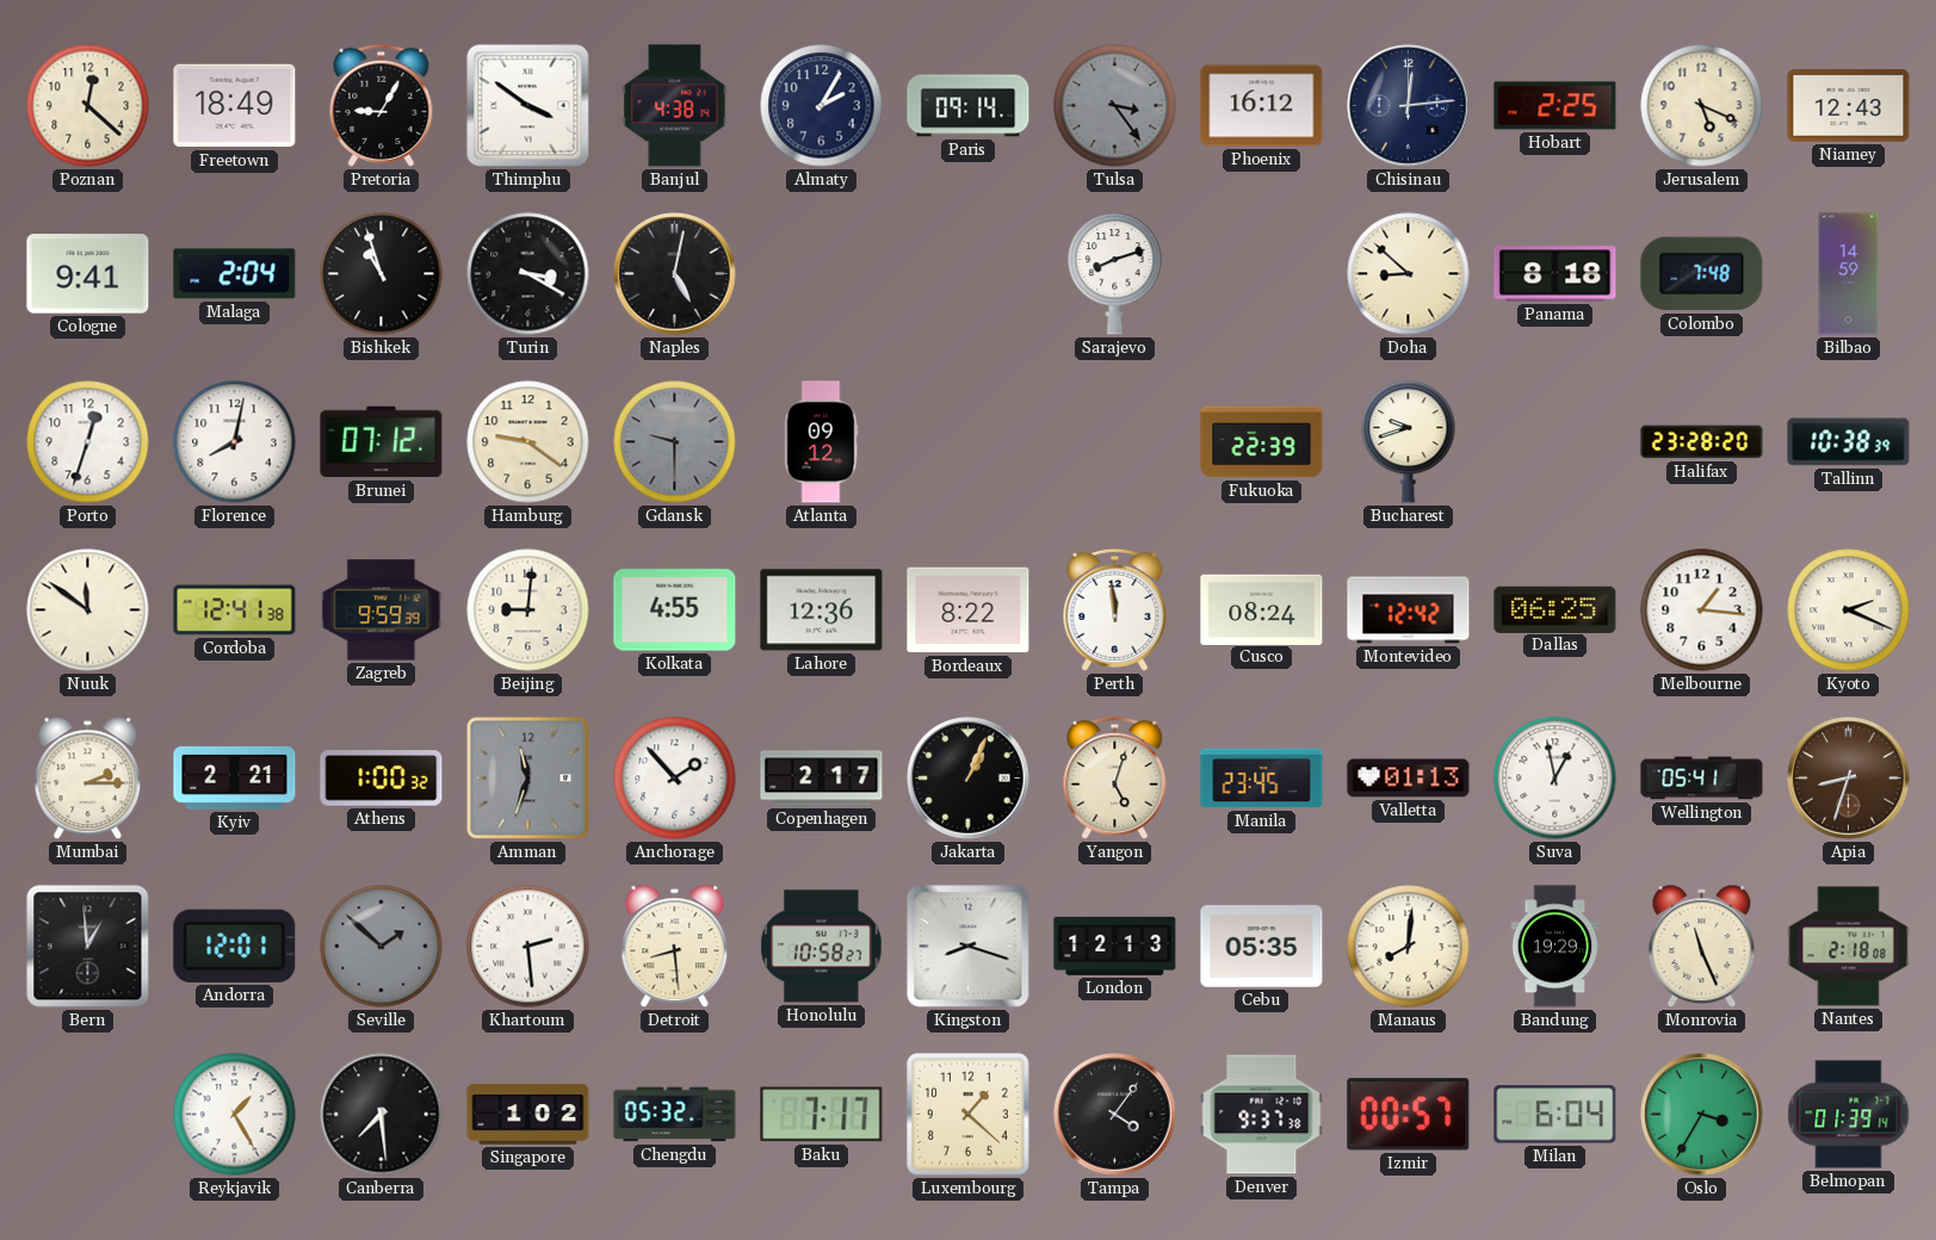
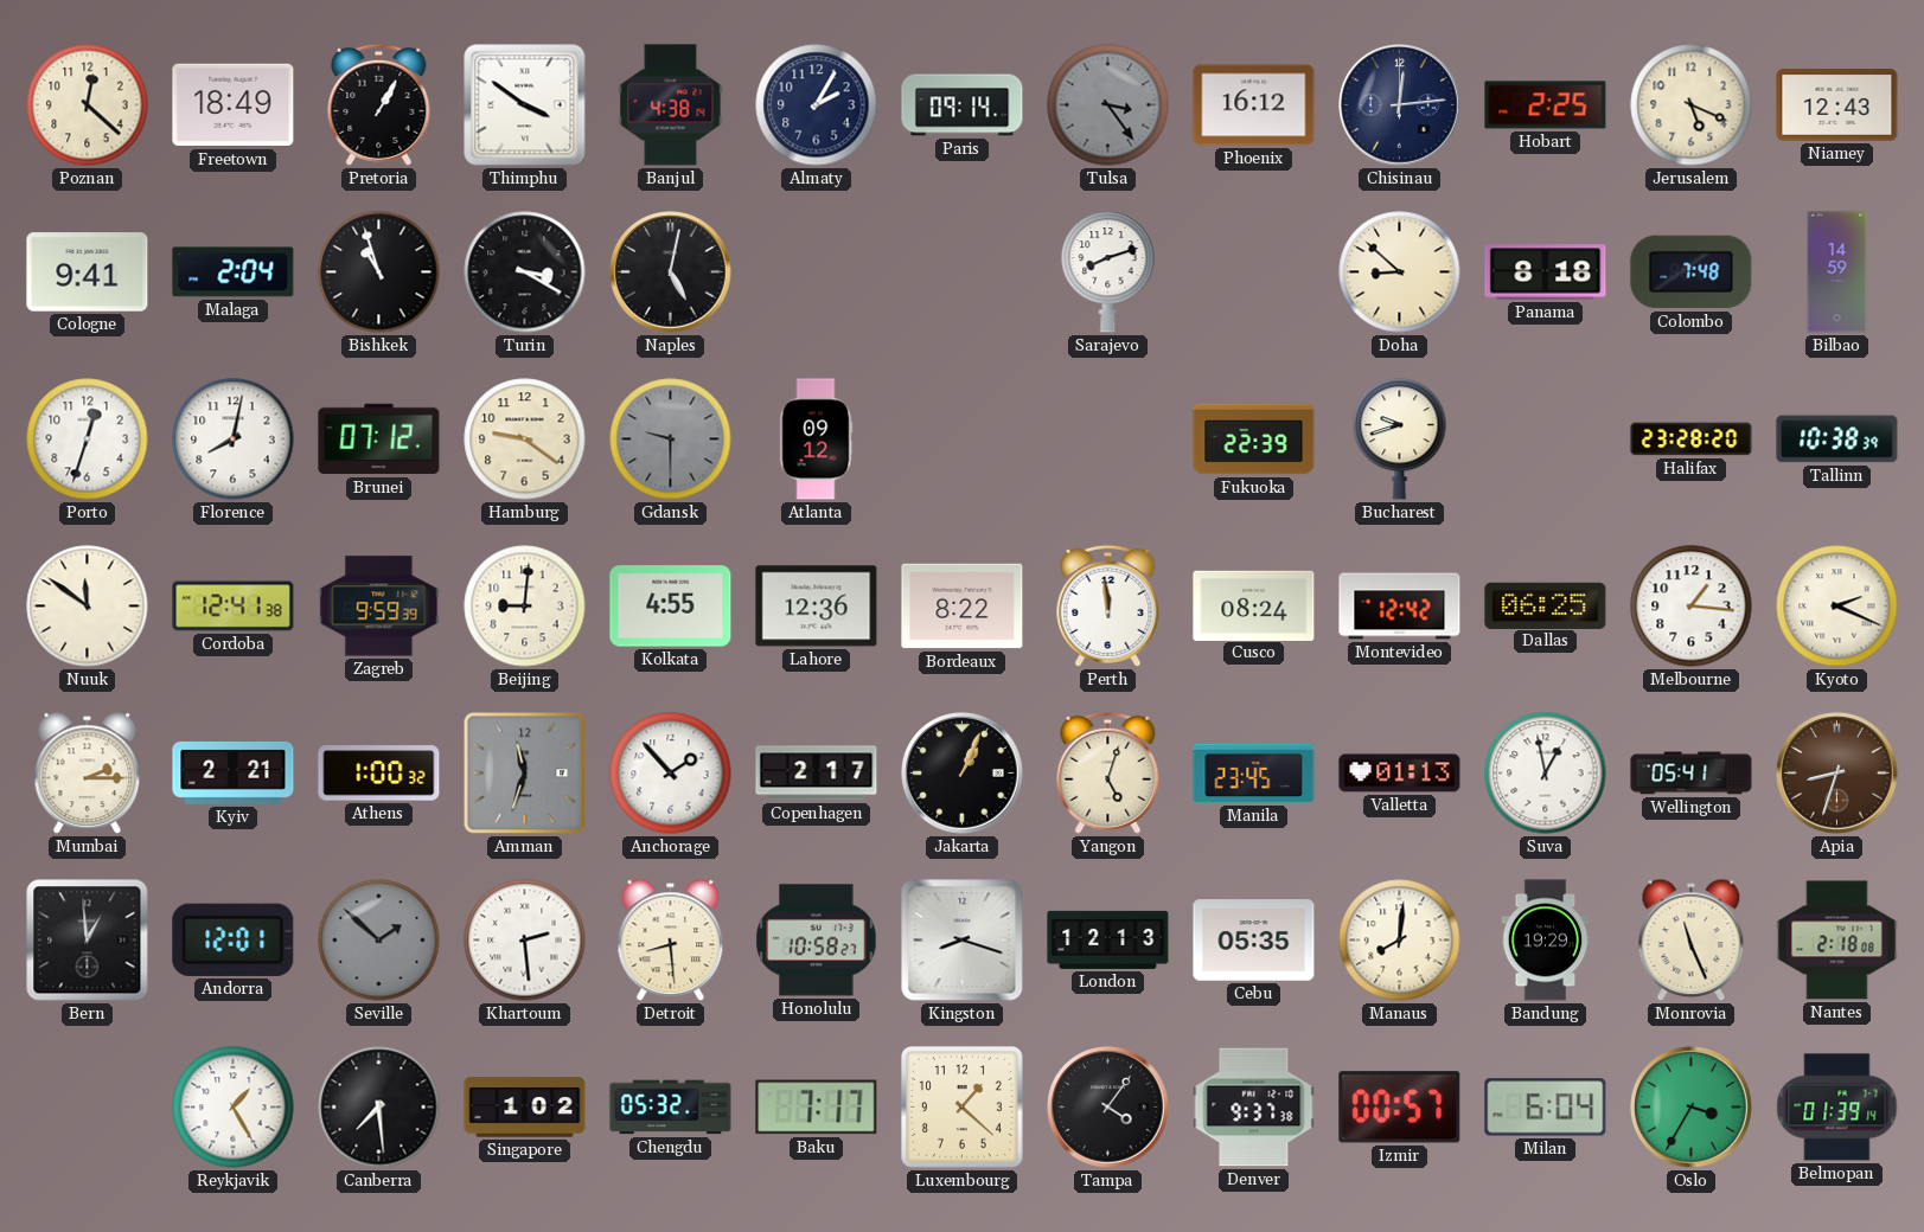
Pretoria: 9:05 -> 1:05
